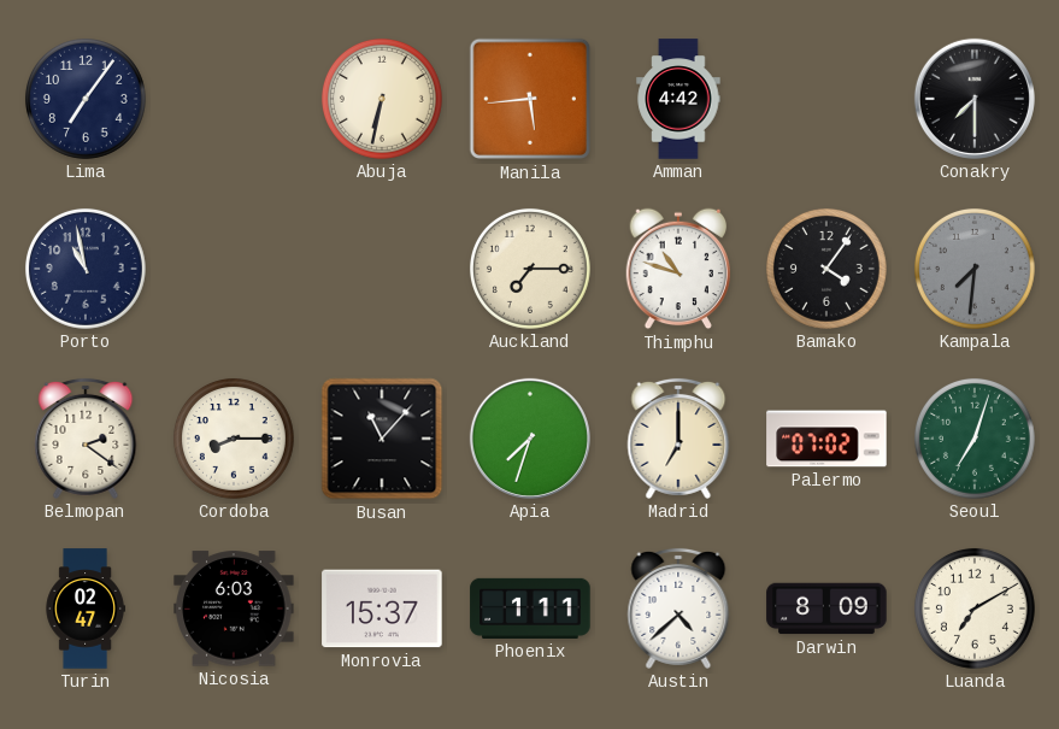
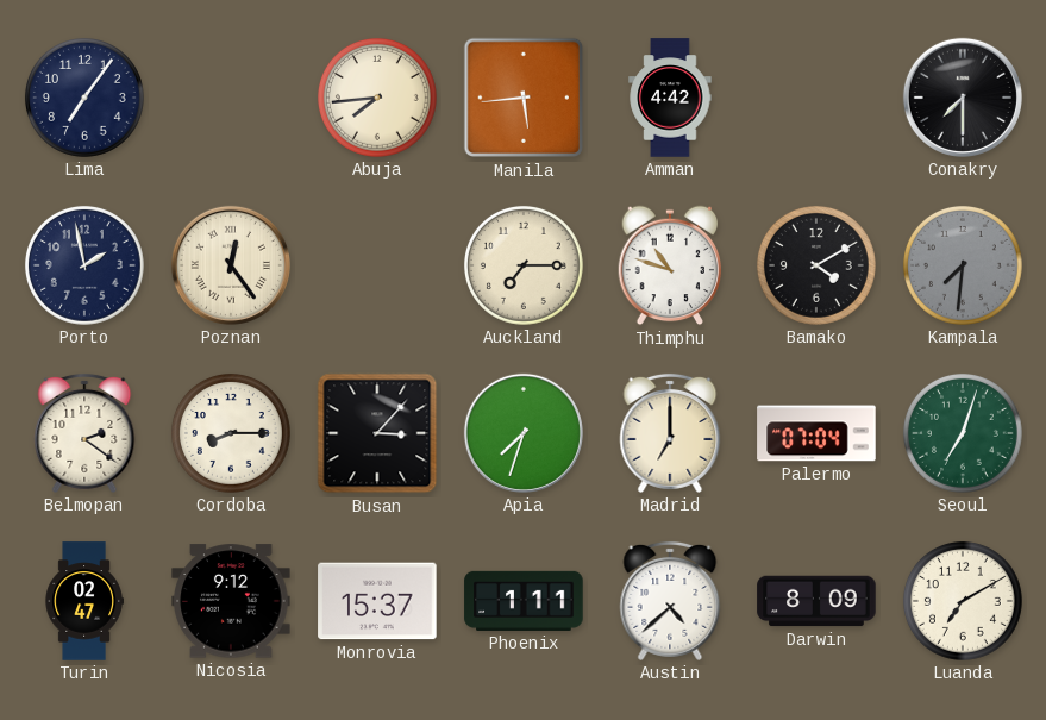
Abuja: 6:32 -> 7:44
Porto: 10:58 -> 1:58
Poznan: none -> 12:24
Bamako: 4:06 -> 4:10
Busan: 11:07 -> 3:07
Palermo: 07:02 -> 07:04
Nicosia: 6:03 -> 9:12
